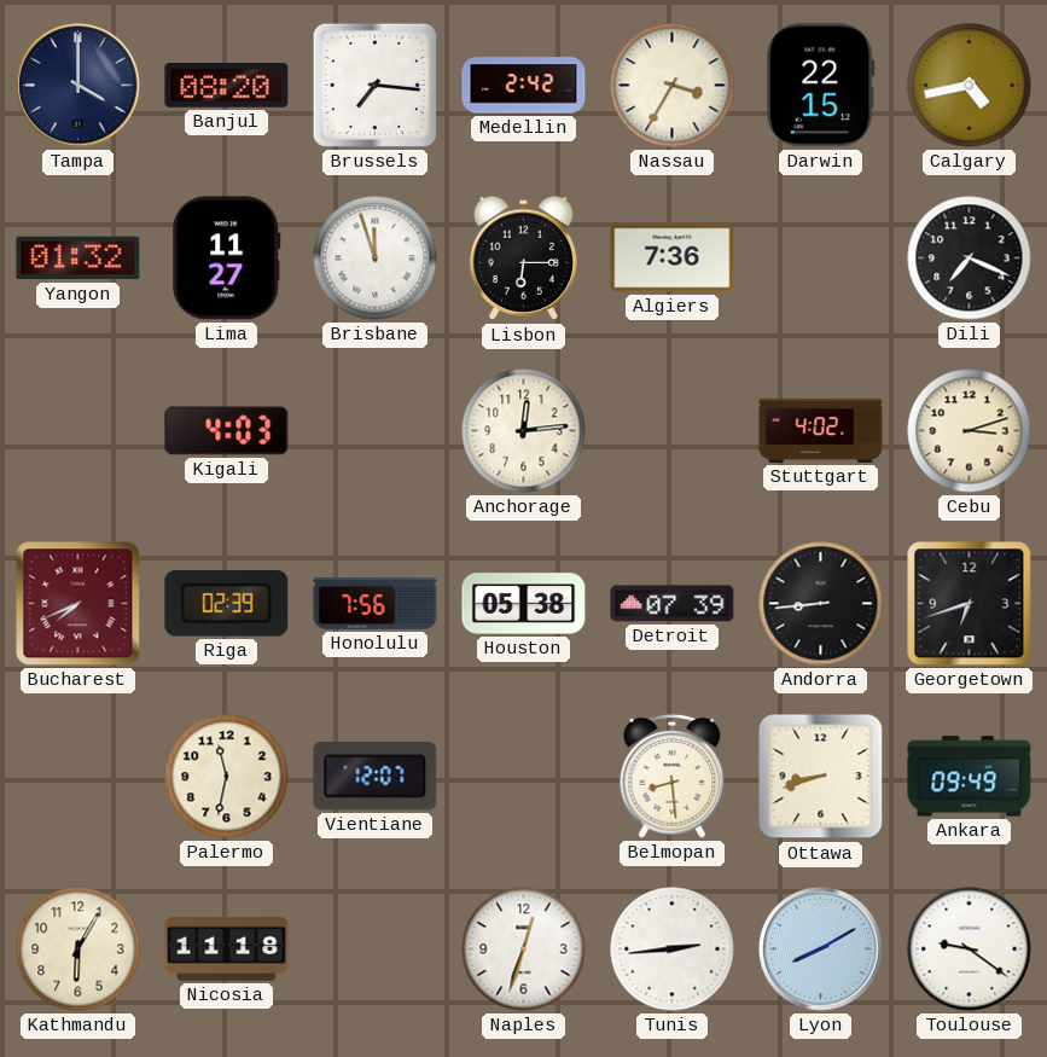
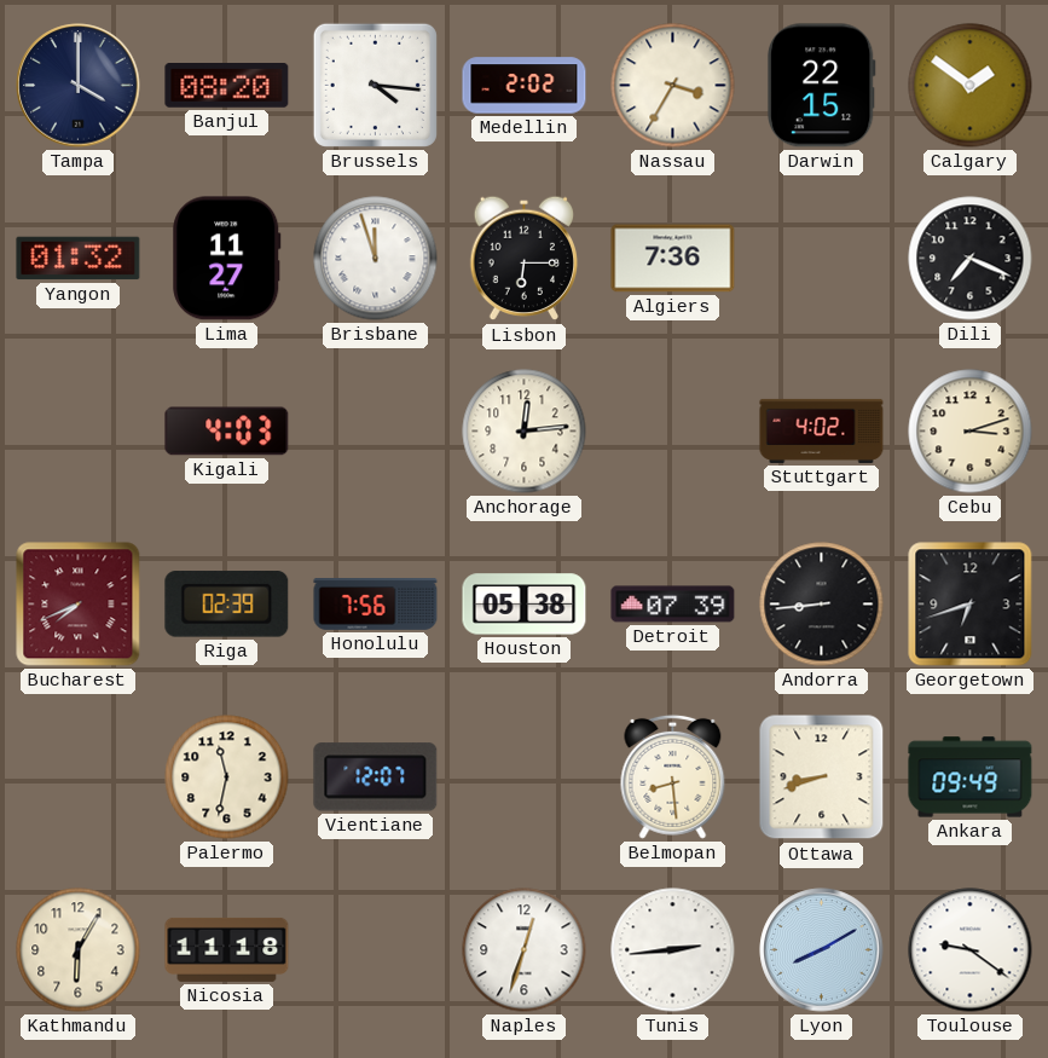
Brussels: 7:16 -> 4:16
Medellin: 2:42 -> 2:02
Calgary: 4:43 -> 1:51
